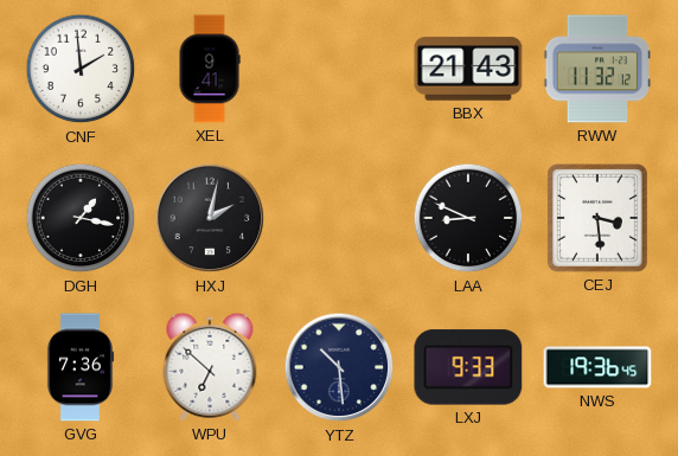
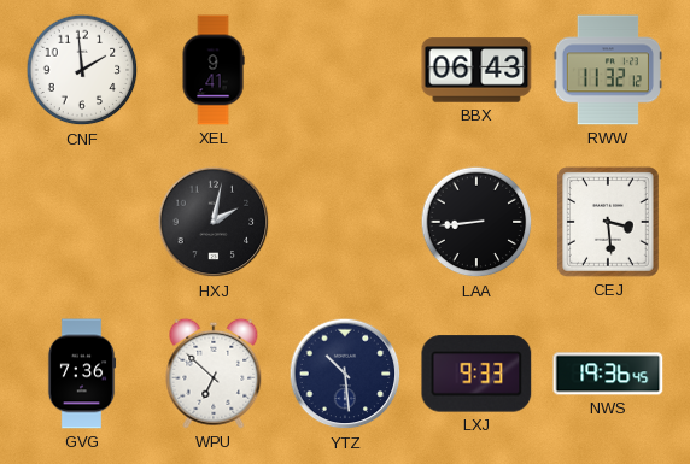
BBX: 21:43 -> 06:43
DGH: 1:17 -> none
LAA: 8:49 -> 8:44
